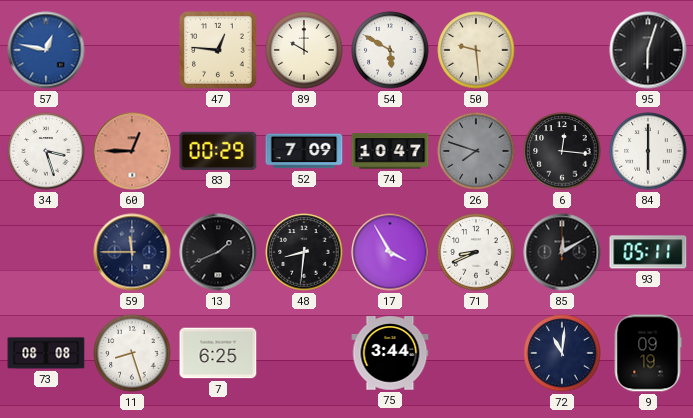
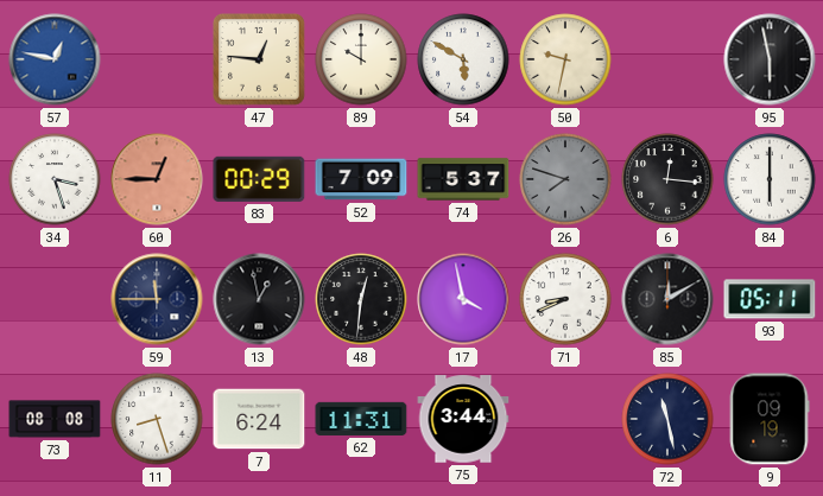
50: 9:29 -> 9:32
95: 6:03 -> 5:58
74: 10:47 -> 5:37
13: 1:41 -> 12:58
48: 8:31 -> 12:31
17: 3:55 -> 3:58
7: 6:25 -> 6:24
62: none -> 11:31
72: 11:01 -> 11:28
